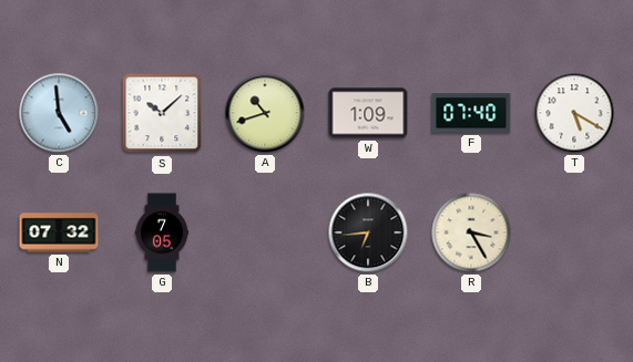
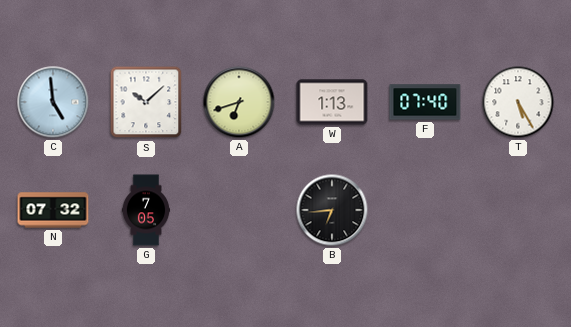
A: 10:42 -> 6:42
W: 1:09 -> 1:13
T: 5:20 -> 5:25
R: 3:25 -> none
